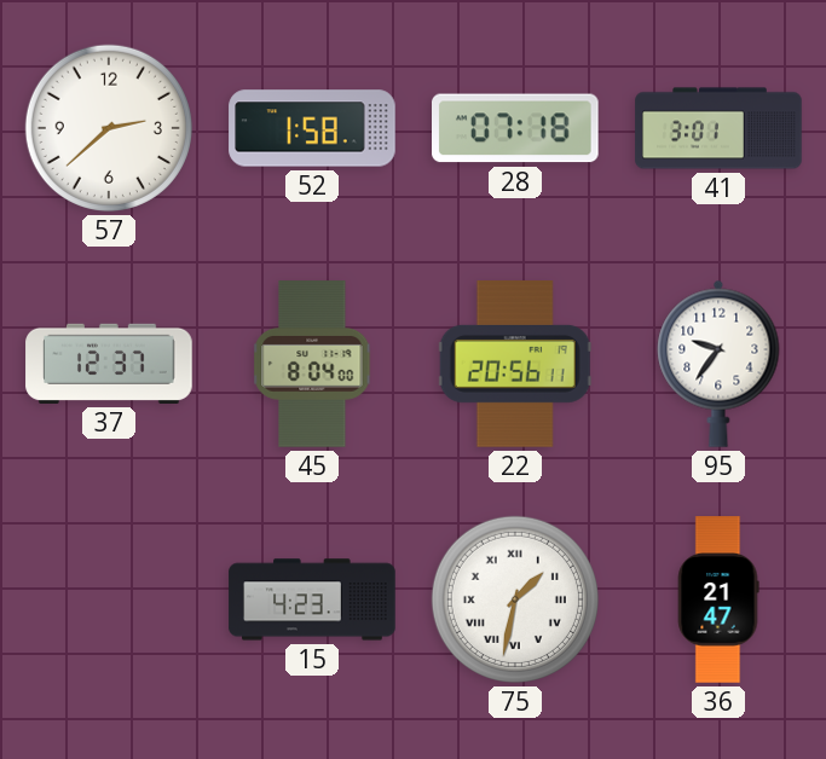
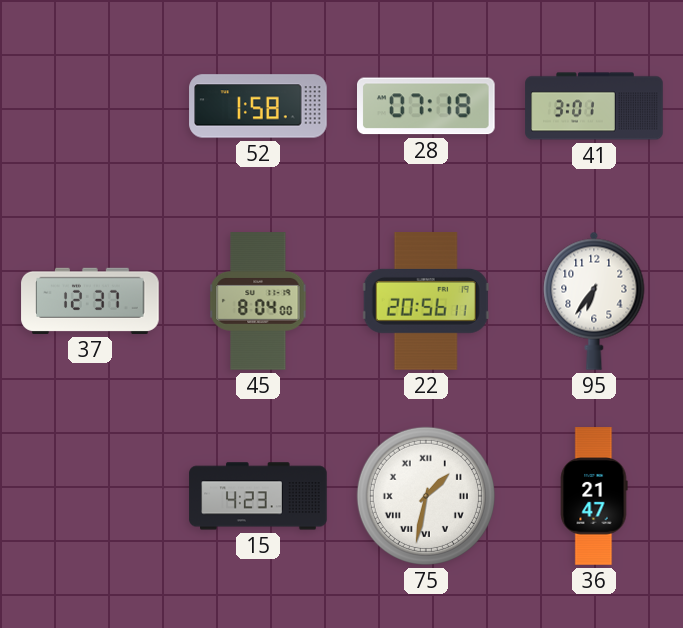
57: 2:38 -> none
95: 9:36 -> 6:36
